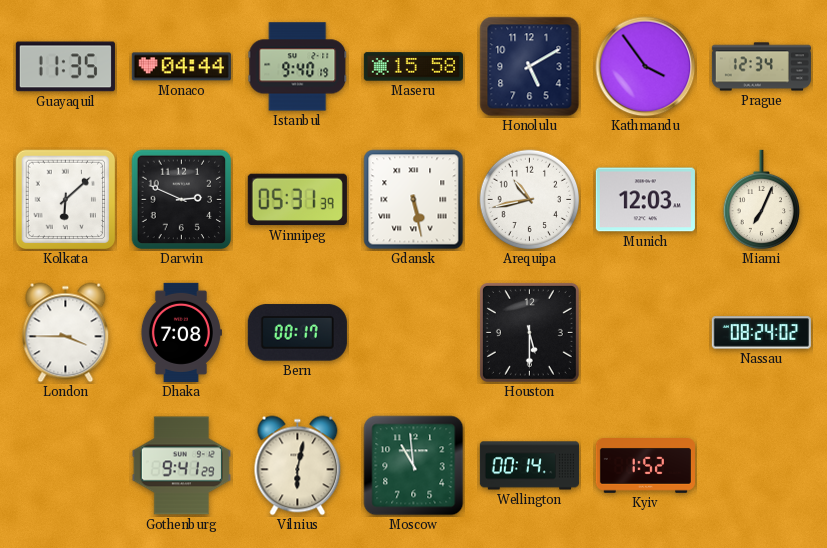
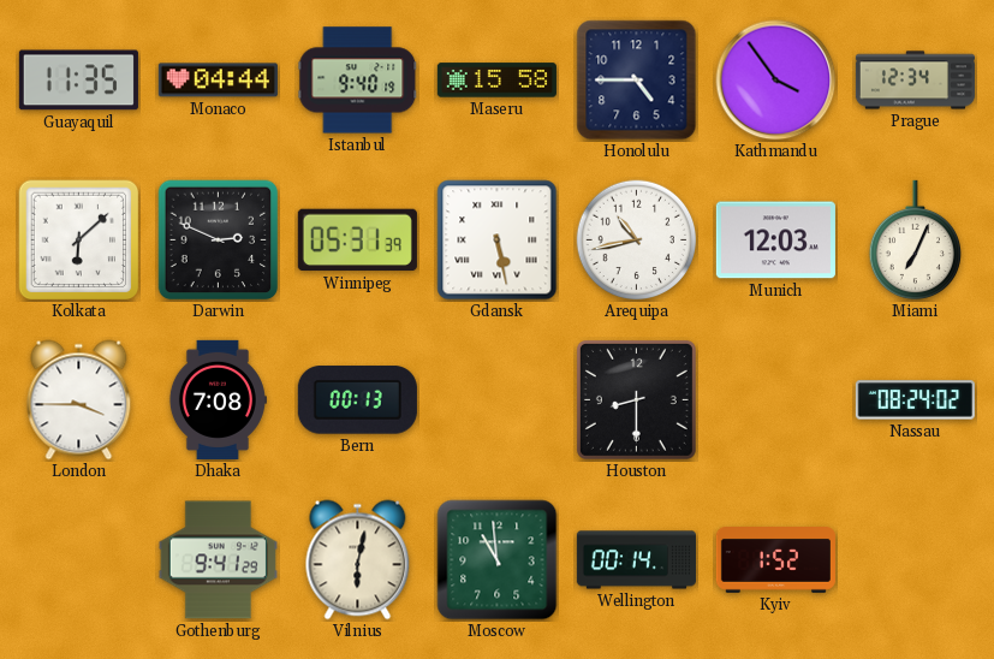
Honolulu: 5:10 -> 4:45
Bern: 00:17 -> 00:13
Houston: 5:30 -> 8:30
